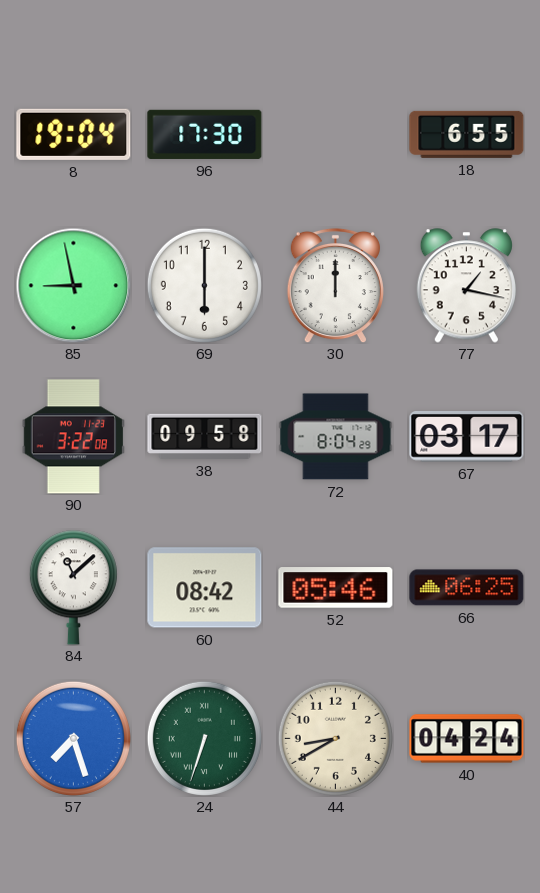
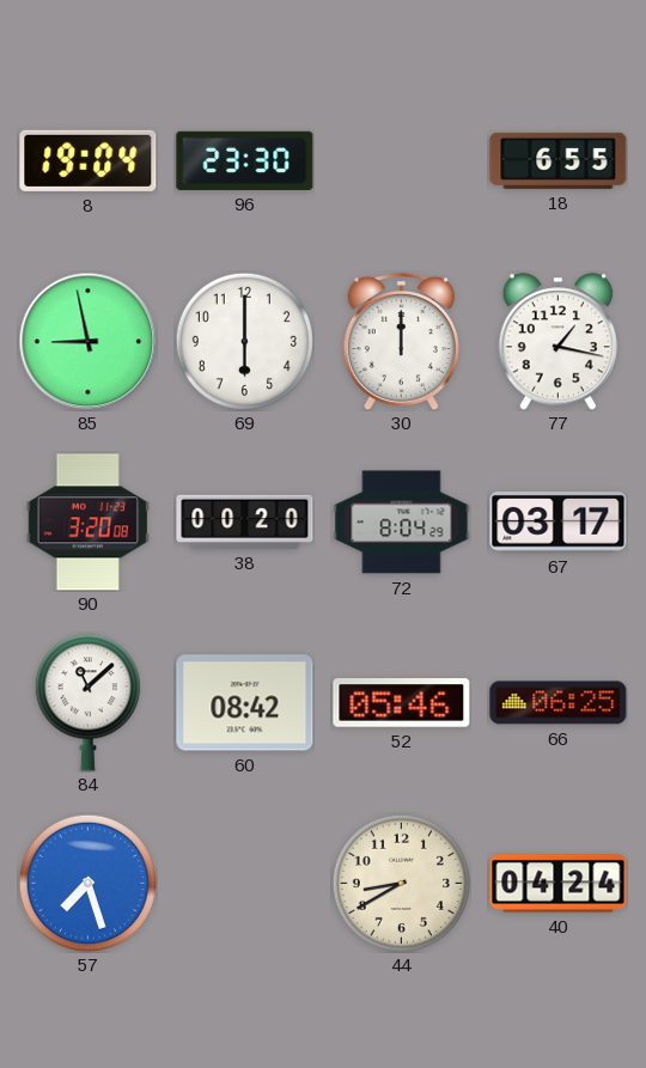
96: 17:30 -> 23:30
90: 3:22 -> 3:20
38: 09:58 -> 00:20
24: 6:33 -> none
